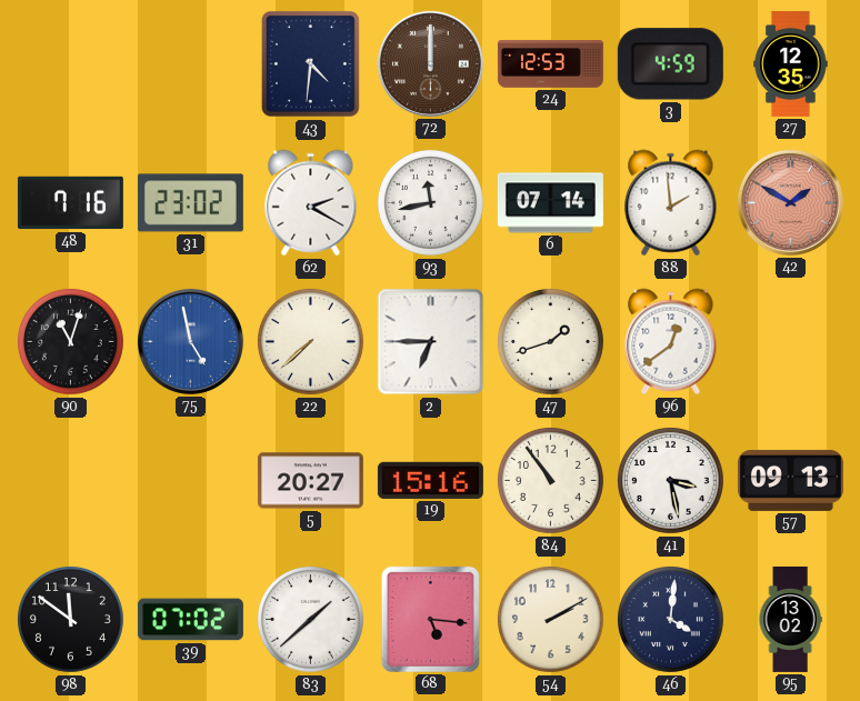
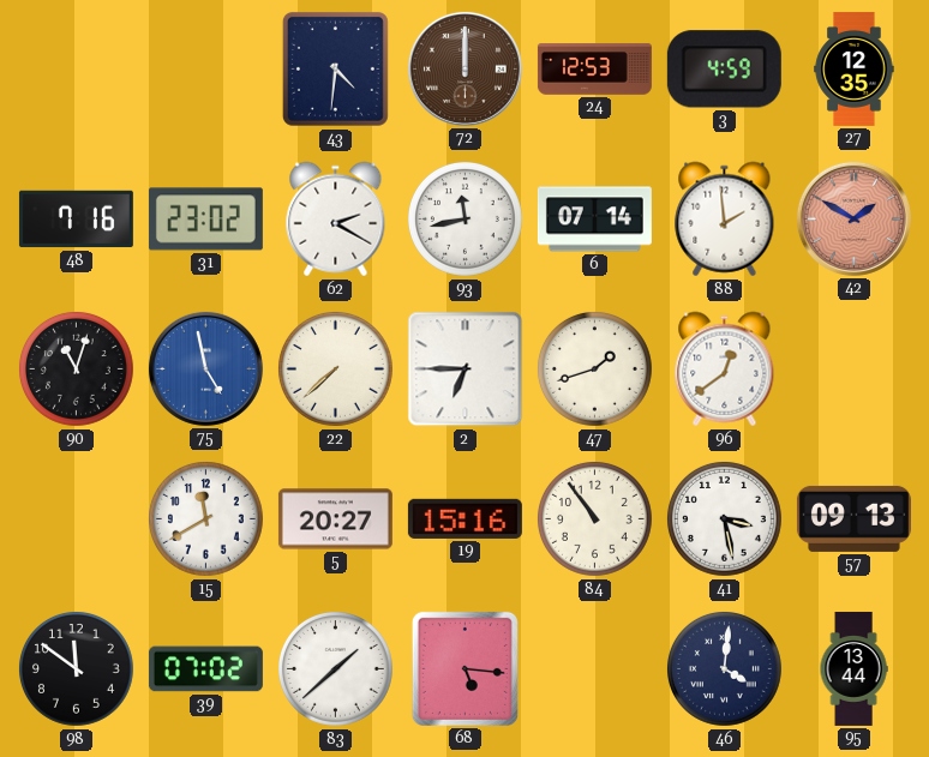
15: none -> 11:40
54: 2:10 -> none
95: 13:02 -> 13:44
